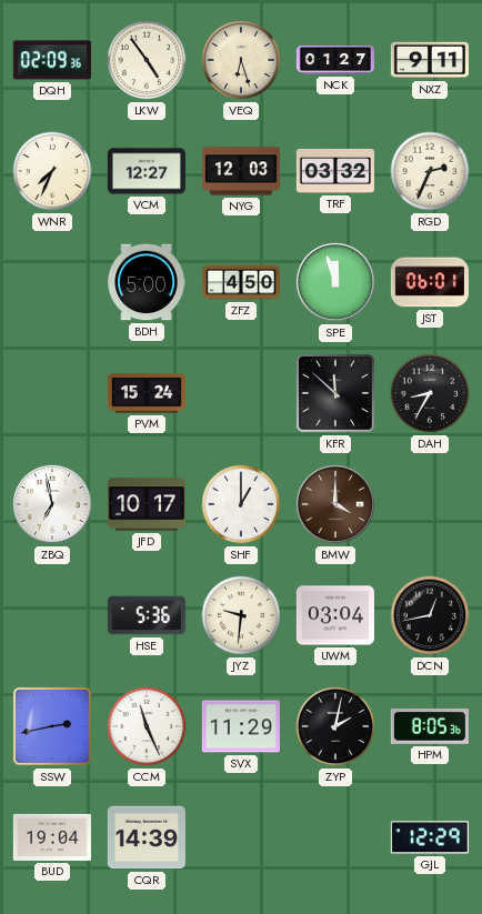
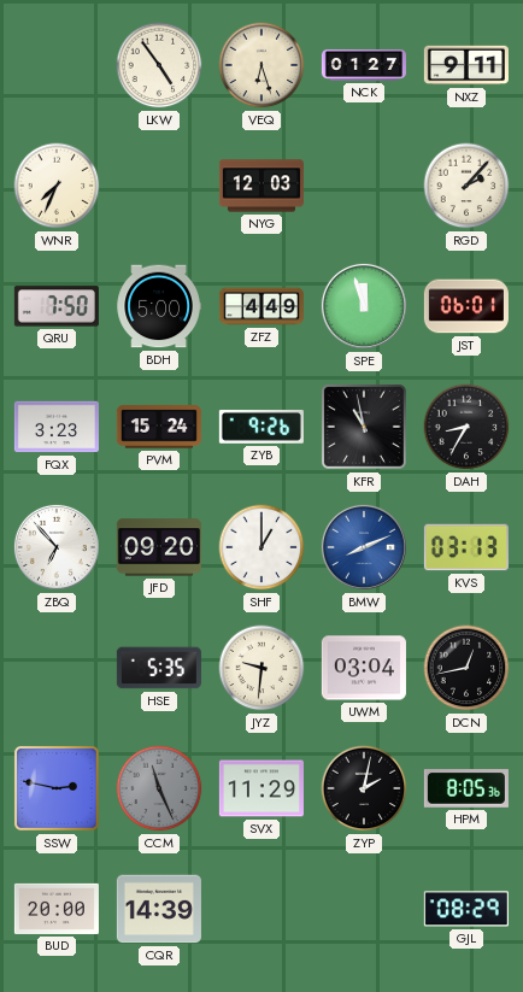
DQH: 02:09 -> none
VCM: 12:27 -> none
TRF: 03:32 -> none
RGD: 2:34 -> 2:07
QRU: none -> 7:50
ZFZ: 4:50 -> 4:49
FQX: none -> 3:23
ZYB: none -> 9:26
KFR: 11:52 -> 10:58
ZBQ: 6:58 -> 6:53
JFD: 10:17 -> 09:20
BMW: 4:00 -> 8:11
BMW dial: brown -> blue
KVS: none -> 03:13
HSE: 5:36 -> 5:35
SSW: 2:43 -> 2:47
CCM dial: white -> grey
BUD: 19:04 -> 20:00
GJL: 12:29 -> 08:29
